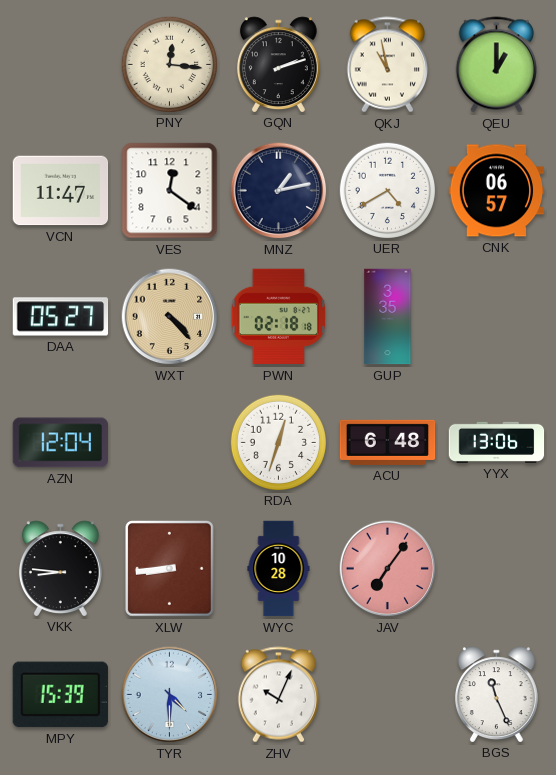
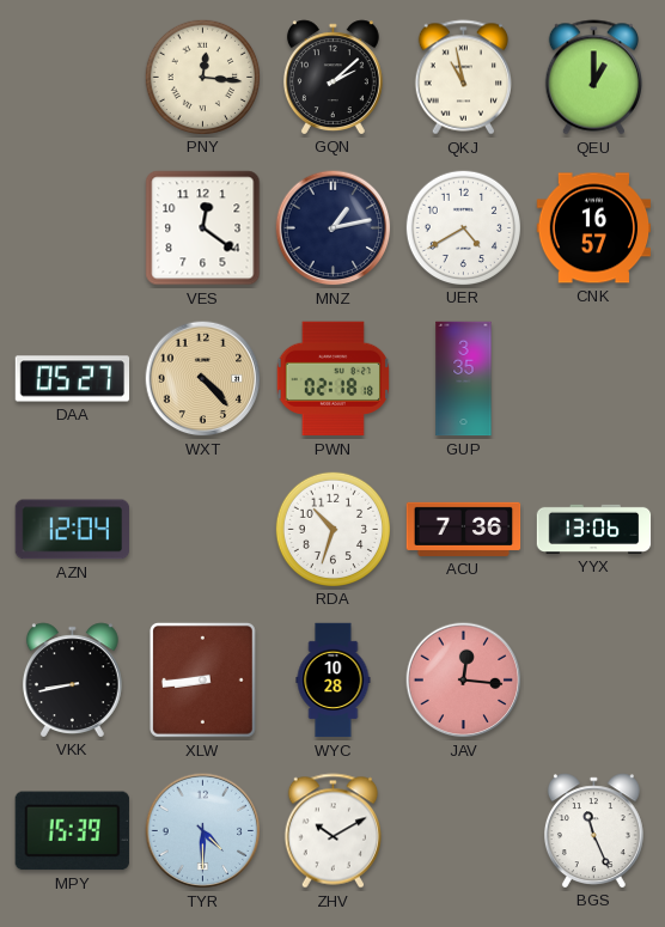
GQN: 2:12 -> 2:08
VCN: 11:47 -> none
CNK: 06:57 -> 16:57
RDA: 12:33 -> 10:33
ACU: 6:48 -> 7:36
VKK: 8:46 -> 8:43
JAV: 7:06 -> 12:16
ZHV: 10:04 -> 10:10
